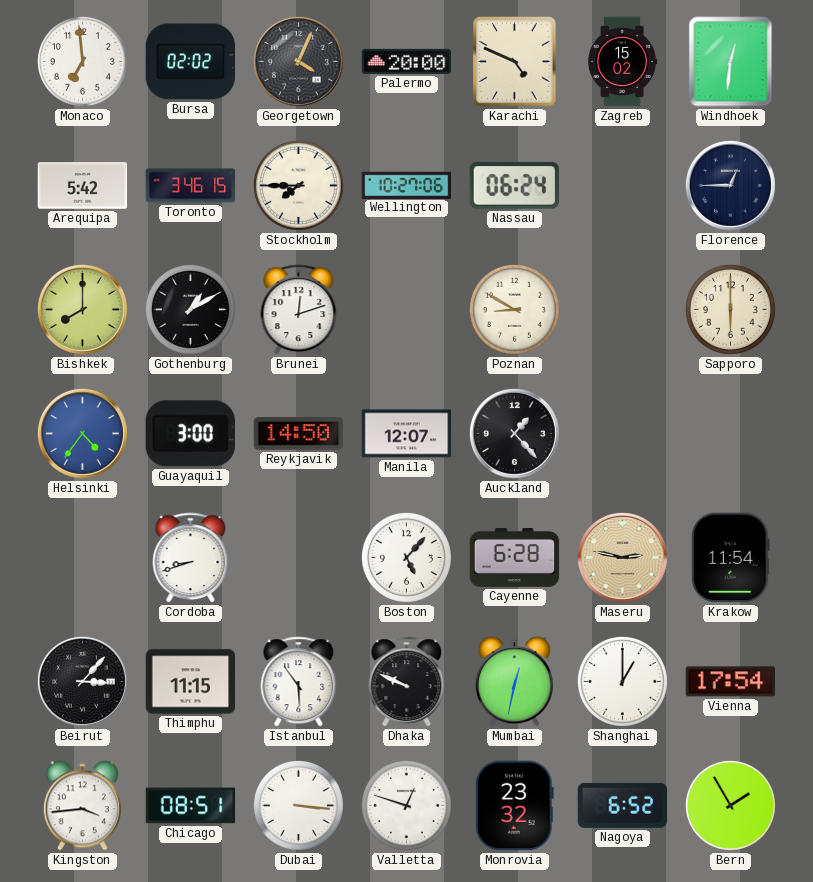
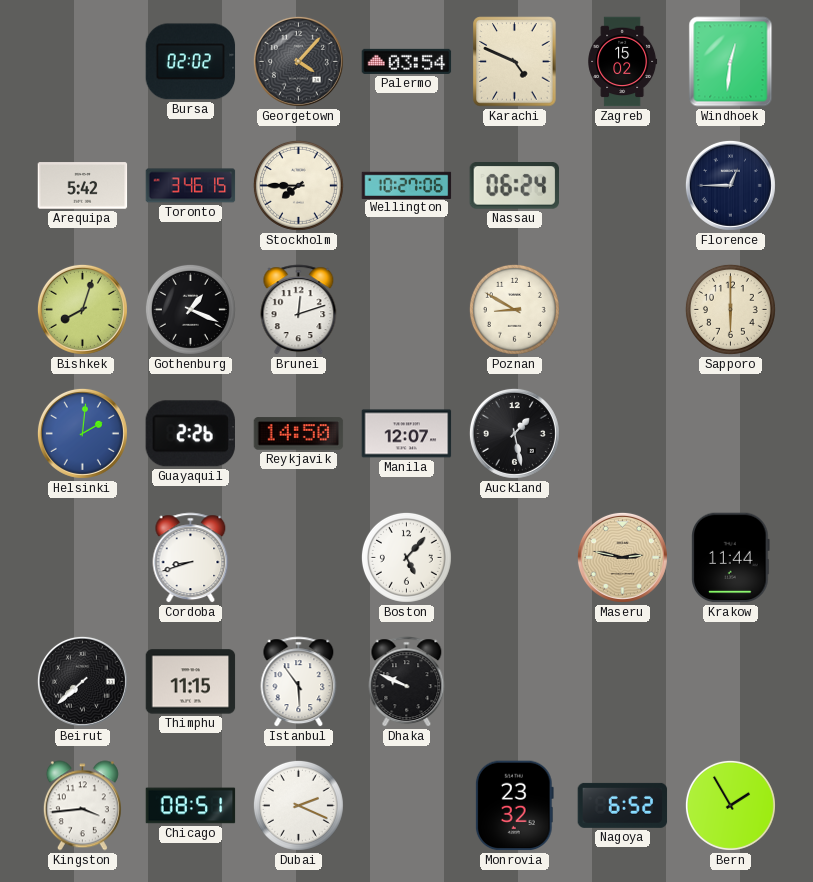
Monaco: 6:59 -> none
Georgetown: 4:04 -> 4:07
Palermo: 20:00 -> 03:54
Bishkek: 8:00 -> 8:03
Gothenburg: 1:10 -> 1:19
Helsinki: 4:36 -> 2:01
Guayaquil: 3:00 -> 2:26
Auckland: 1:23 -> 1:28
Cayenne: 6:28 -> none
Krakow: 11:54 -> 11:44
Beirut: 3:07 -> 7:38
Mumbai: 12:32 -> none
Shanghai: 1:00 -> none
Vienna: 17:54 -> none
Dubai: 3:16 -> 2:19
Valletta: 12:48 -> none
